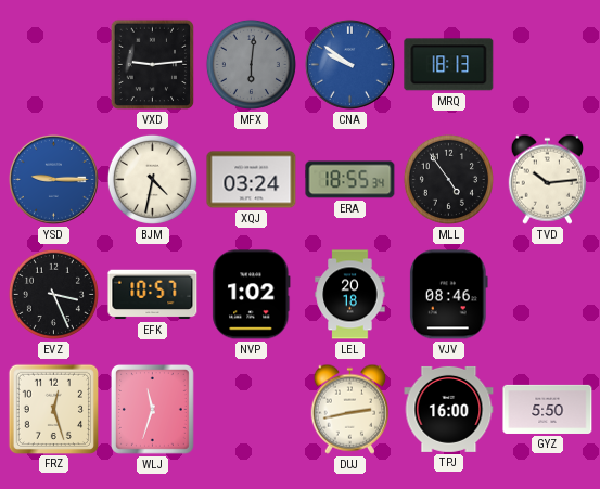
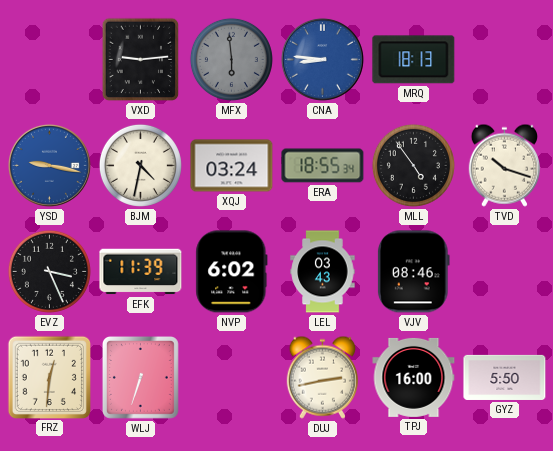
MFX: 6:01 -> 5:59
CNA: 9:51 -> 8:46
YSD: 9:15 -> 9:17
TVD: 10:14 -> 10:18
EFK: 10:57 -> 11:39
NVP: 1:02 -> 6:02
LEL: 20:18 -> 03:43
FRZ: 12:27 -> 12:31
WLJ: 11:33 -> 6:33
